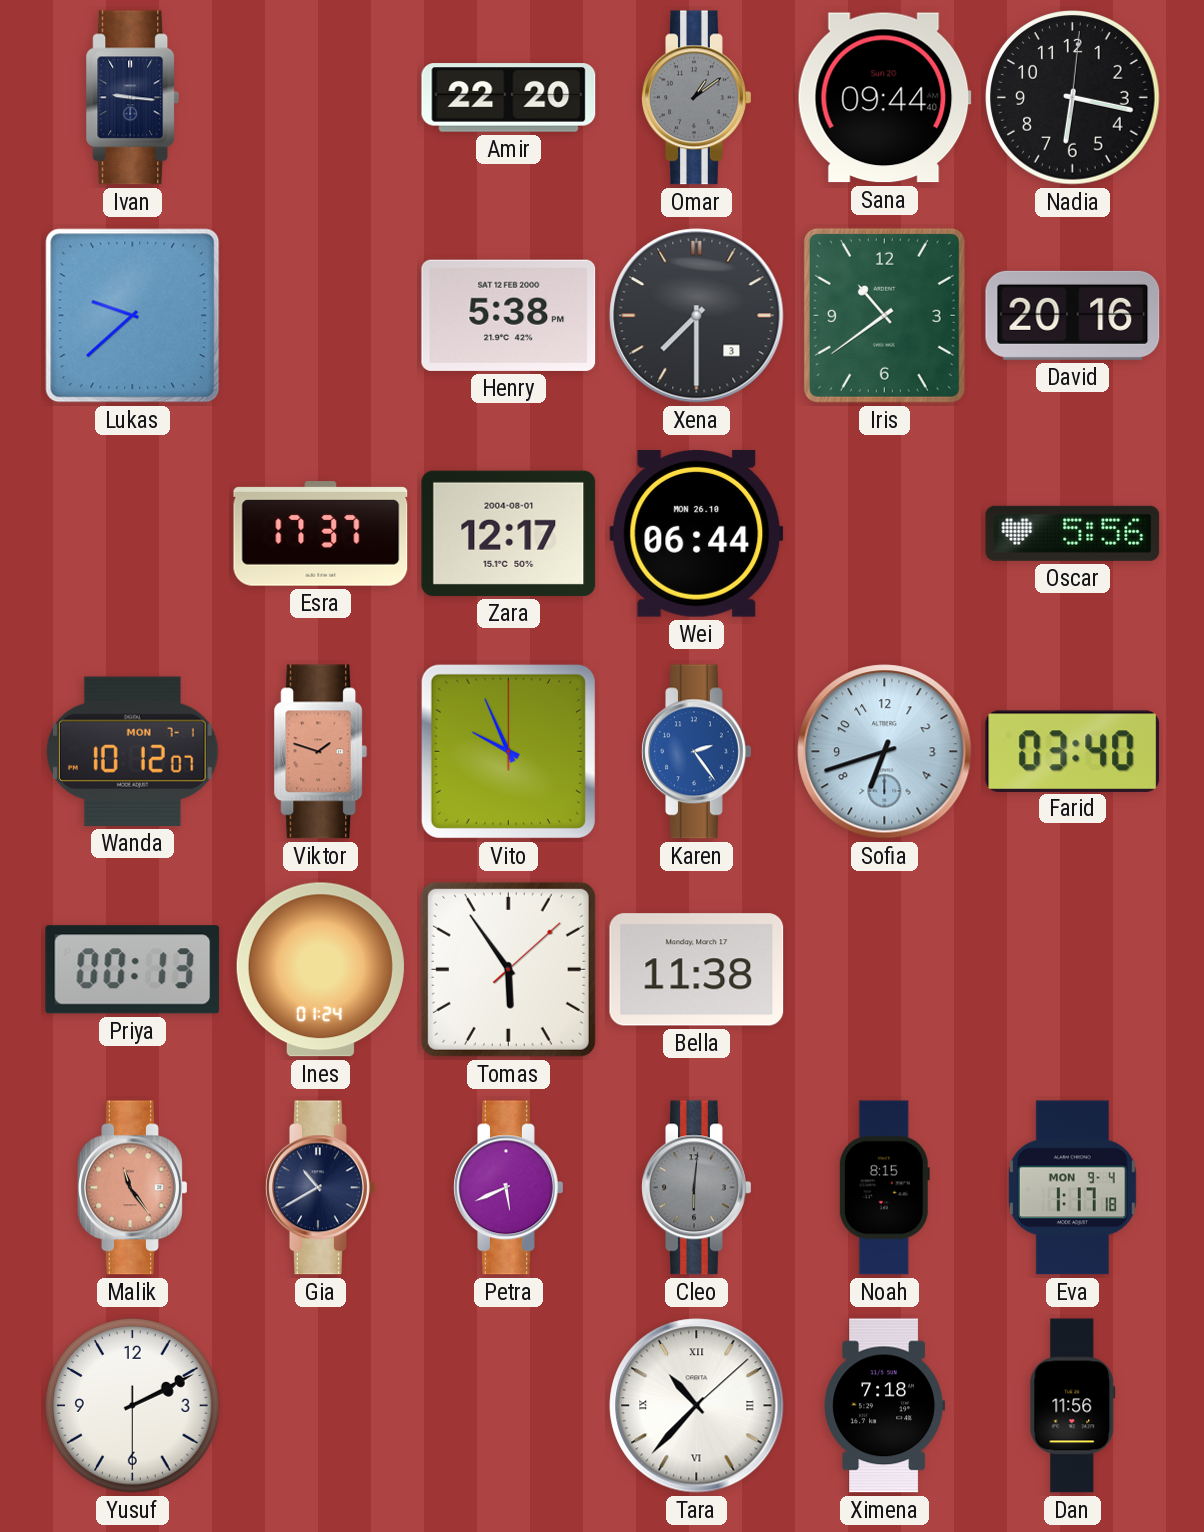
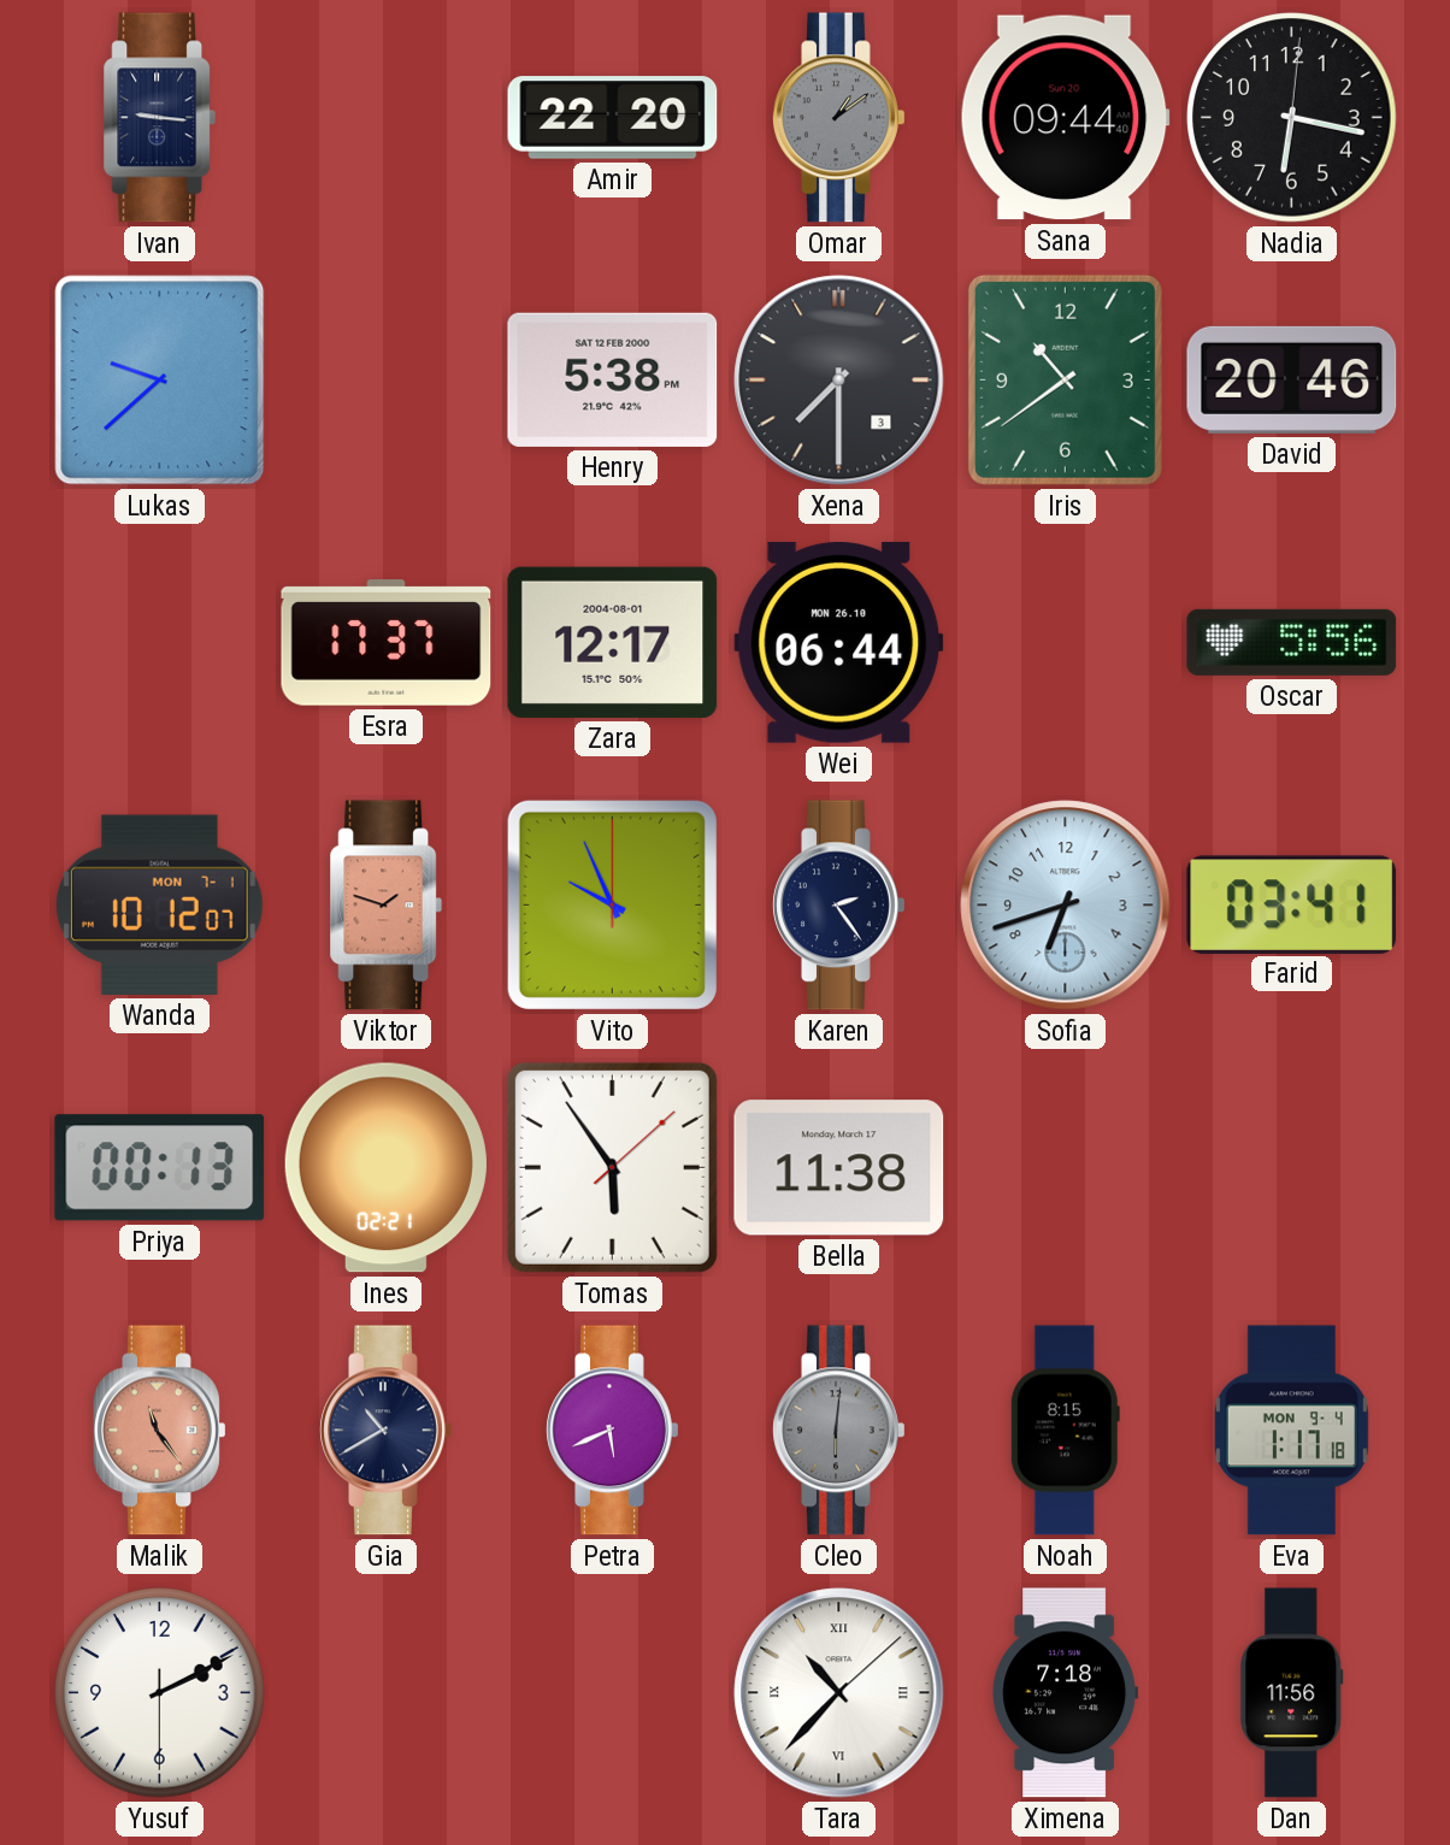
David: 20:16 -> 20:46
Karen dial: blue -> navy
Farid: 03:40 -> 03:41
Ines: 01:24 -> 02:21
